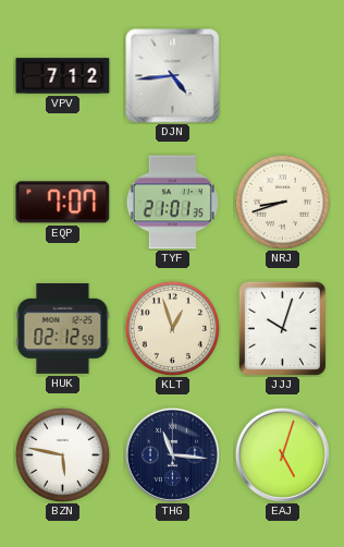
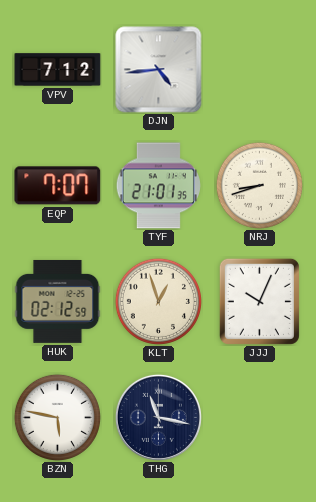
JJJ: 10:03 -> 10:04
THG: 11:16 -> 11:17
EAJ: 5:03 -> none
